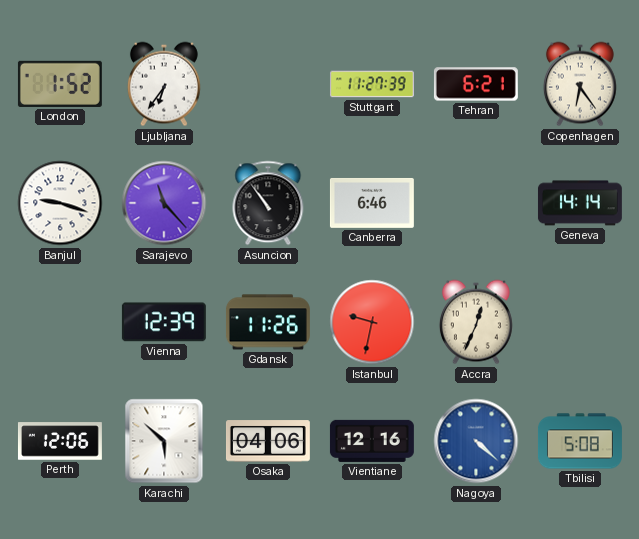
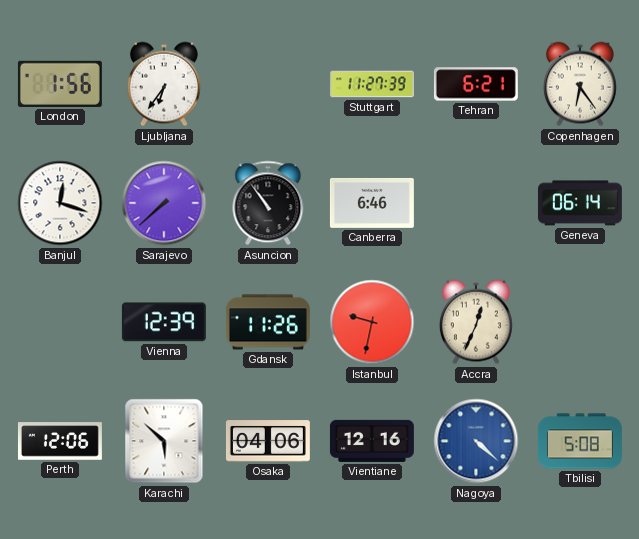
London: 1:52 -> 1:56
Banjul: 9:18 -> 12:18
Sarajevo: 11:23 -> 7:38
Geneva: 14:14 -> 06:14
